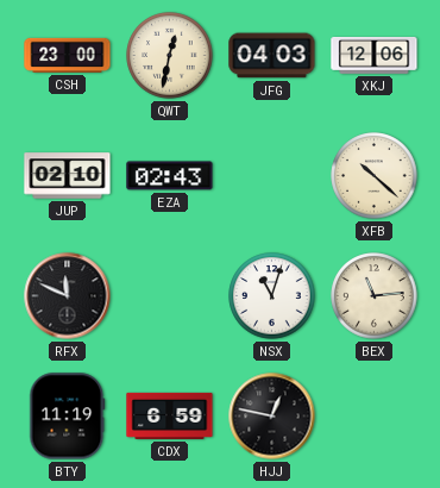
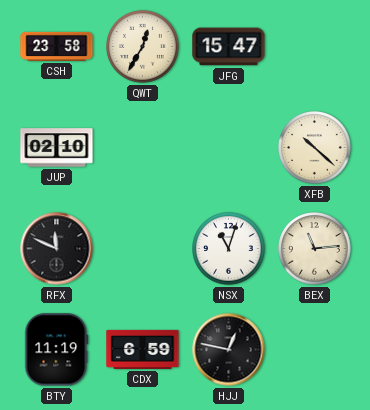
CSH: 23:00 -> 23:58
QWT: 12:32 -> 12:35
JFG: 04:03 -> 15:47
XKJ: 12:06 -> none
EZA: 02:43 -> none
